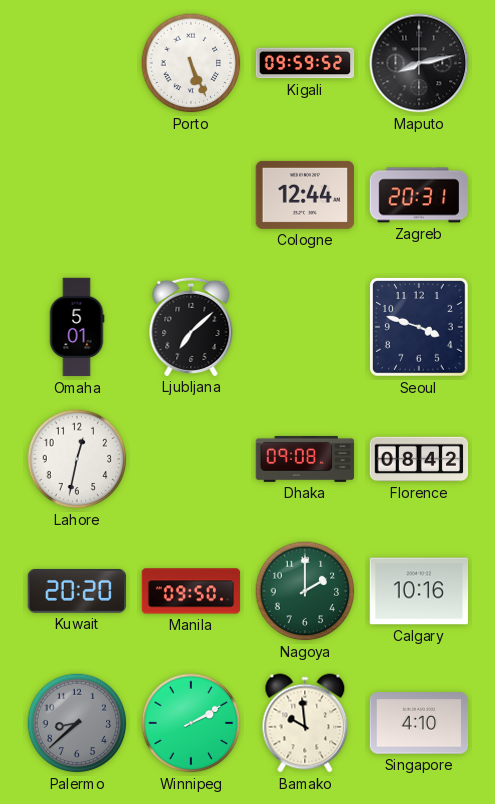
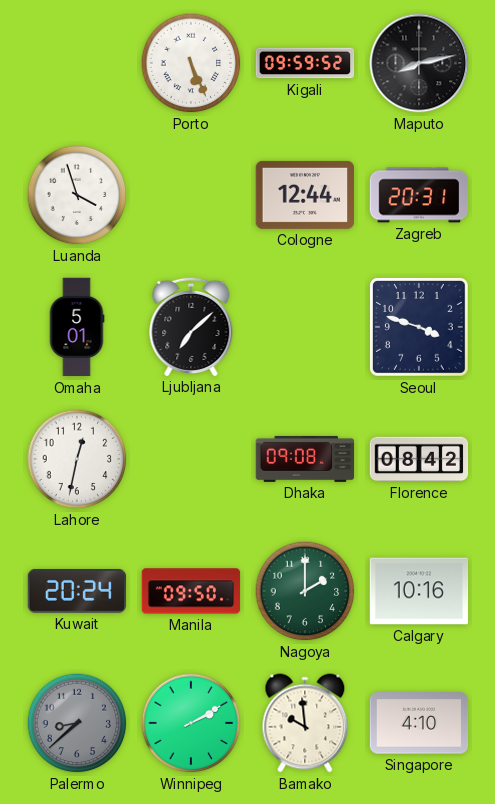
Luanda: none -> 3:57
Kuwait: 20:20 -> 20:24
